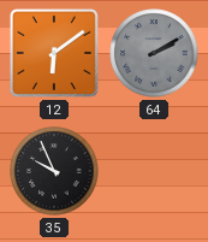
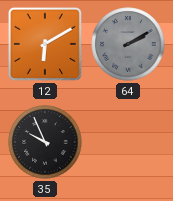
12: 6:09 -> 6:10
